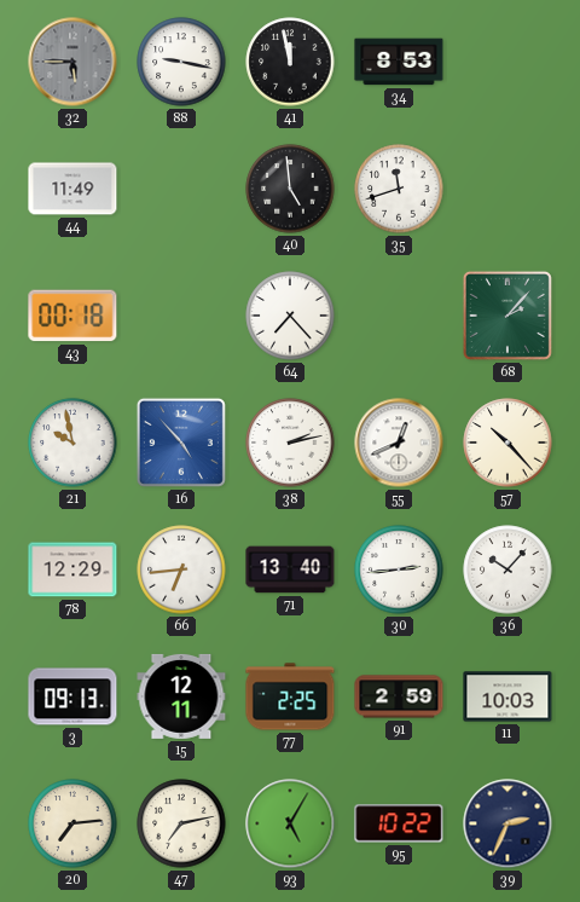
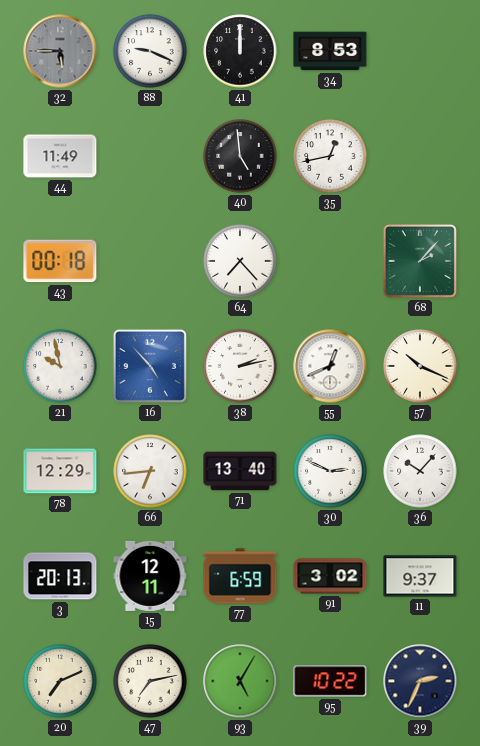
88: 9:17 -> 9:19
41: 11:58 -> 12:00
35: 11:42 -> 12:43
57: 10:23 -> 10:19
30: 2:44 -> 2:49
3: 09:13 -> 20:13
77: 2:25 -> 6:59
91: 2:59 -> 3:02
11: 10:03 -> 9:37
20: 7:14 -> 7:11
